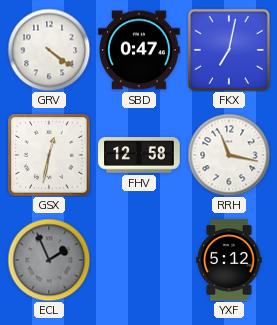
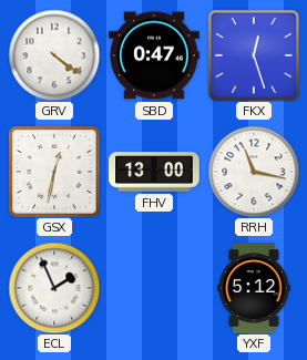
FKX: 7:02 -> 12:27
FHV: 12:58 -> 13:00
ECL dial: grey -> white
